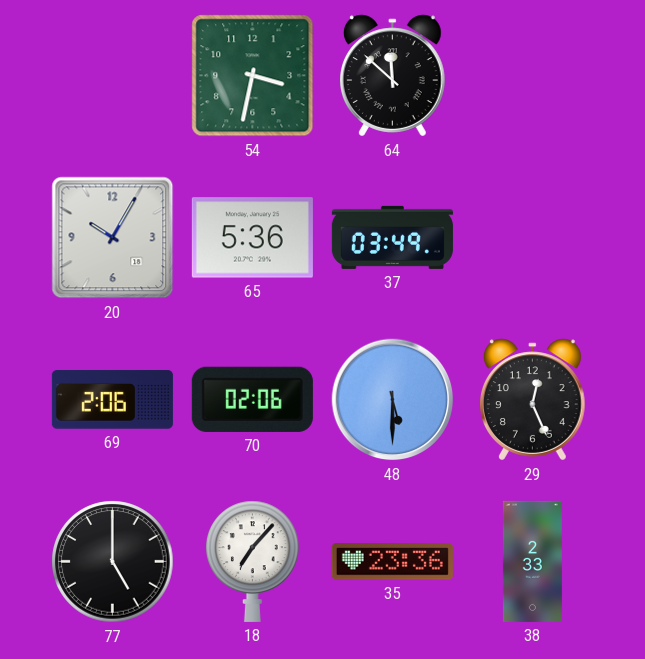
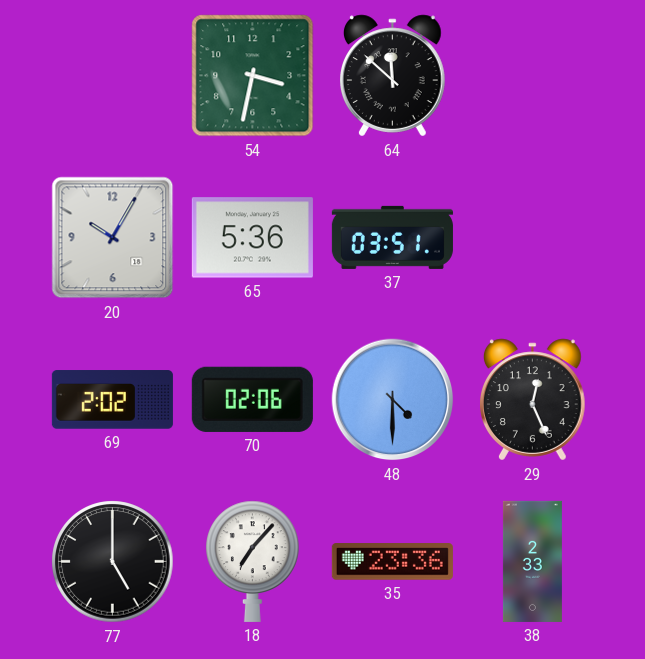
37: 03:49 -> 03:51
69: 2:06 -> 2:02
48: 5:30 -> 4:30
